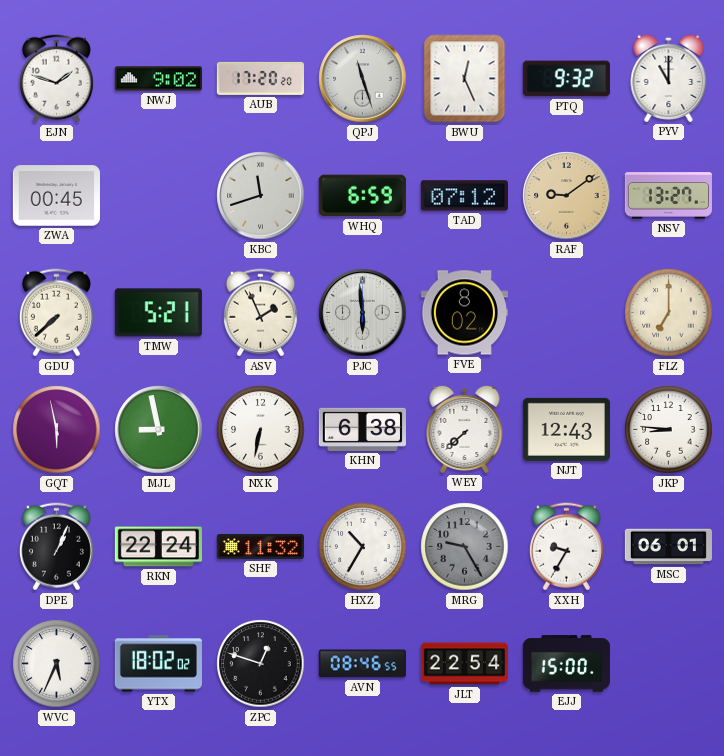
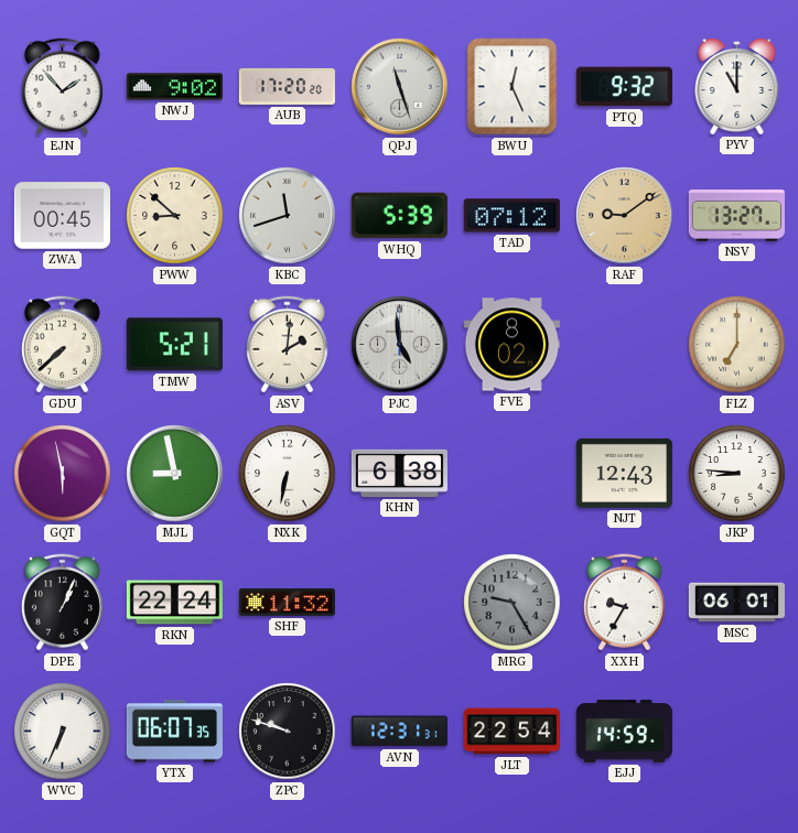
EJN: 1:48 -> 1:53
PWW: none -> 8:52
WHQ: 6:59 -> 5:39
ASV: 1:56 -> 2:01
PJC: 5:59 -> 4:59
WEY: 7:38 -> none
HXZ: 10:35 -> none
WVC: 5:34 -> 6:34
YTX: 18:02 -> 06:07
ZPC: 12:48 -> 9:48
AVN: 08:46 -> 12:31
EJJ: 15:00 -> 14:59
